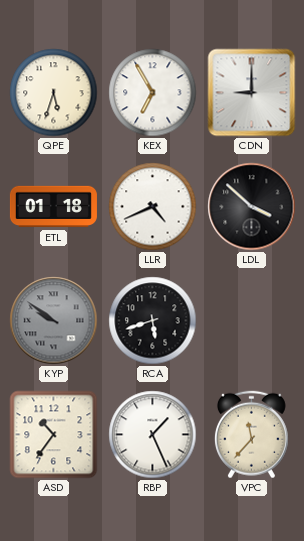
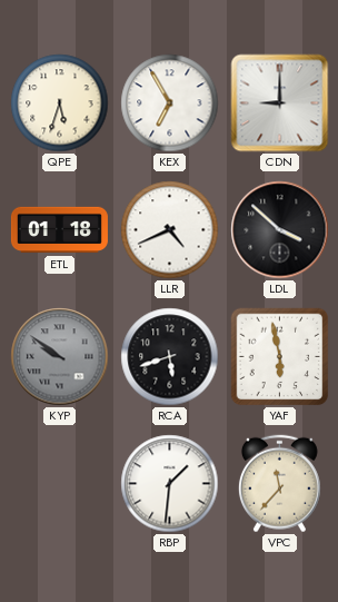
YAF: none -> 5:58
ASD: 10:36 -> none
RBP: 1:26 -> 1:31
